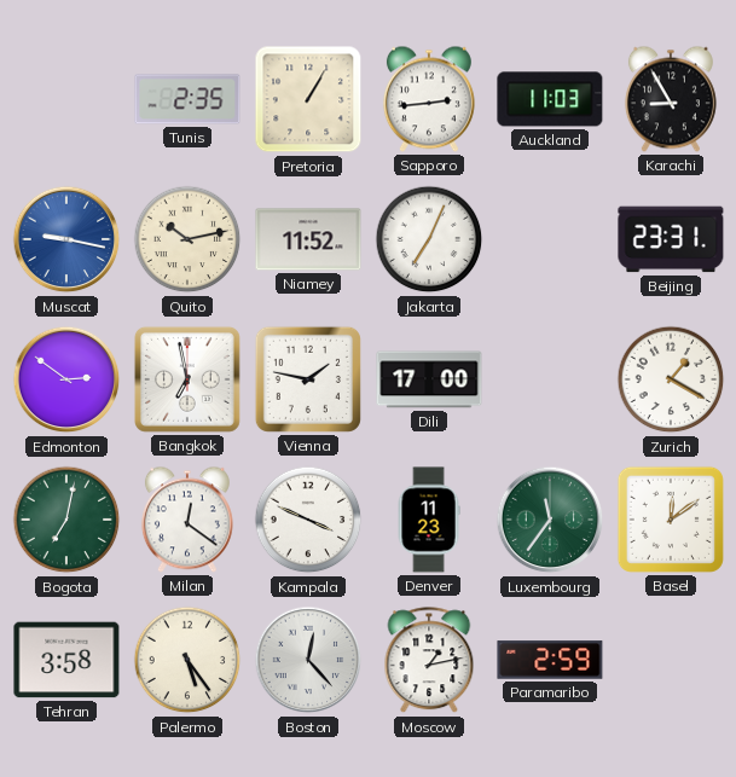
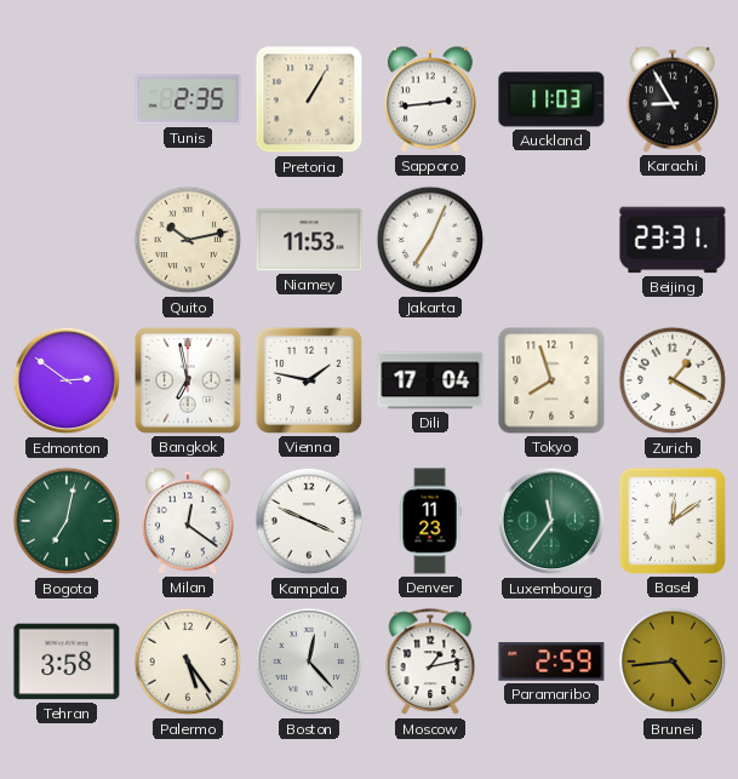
Muscat: 9:17 -> none
Niamey: 11:52 -> 11:53
Dili: 17:00 -> 17:04
Tokyo: none -> 7:57
Brunei: none -> 4:44
